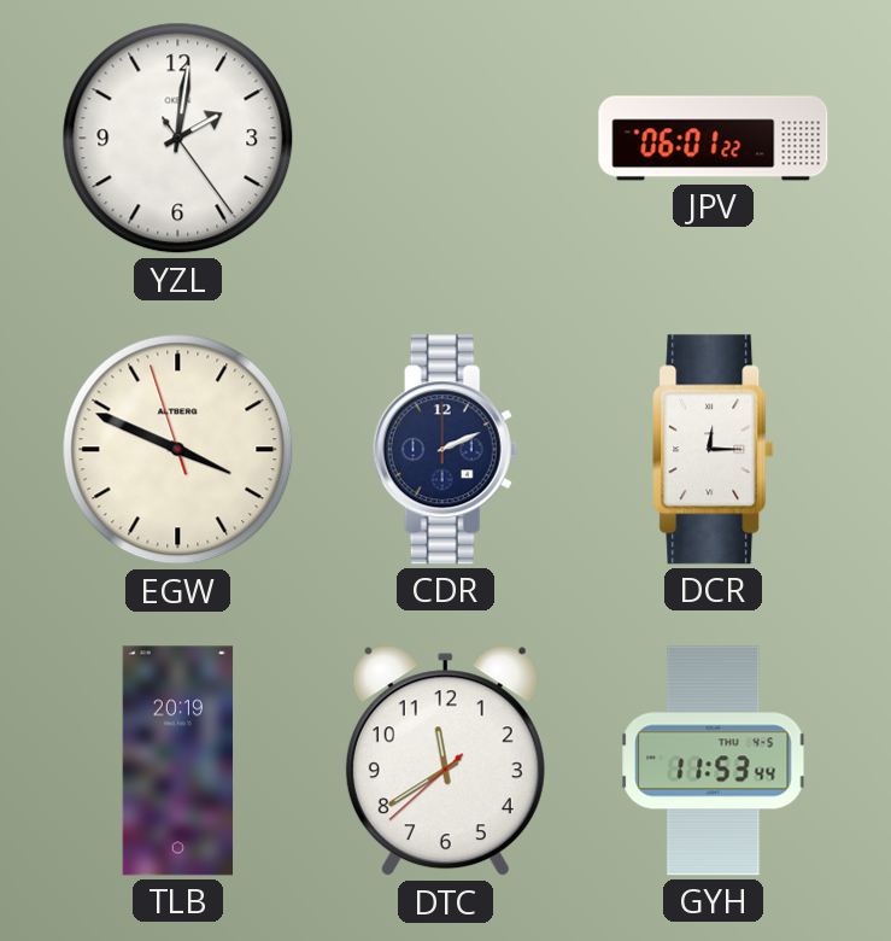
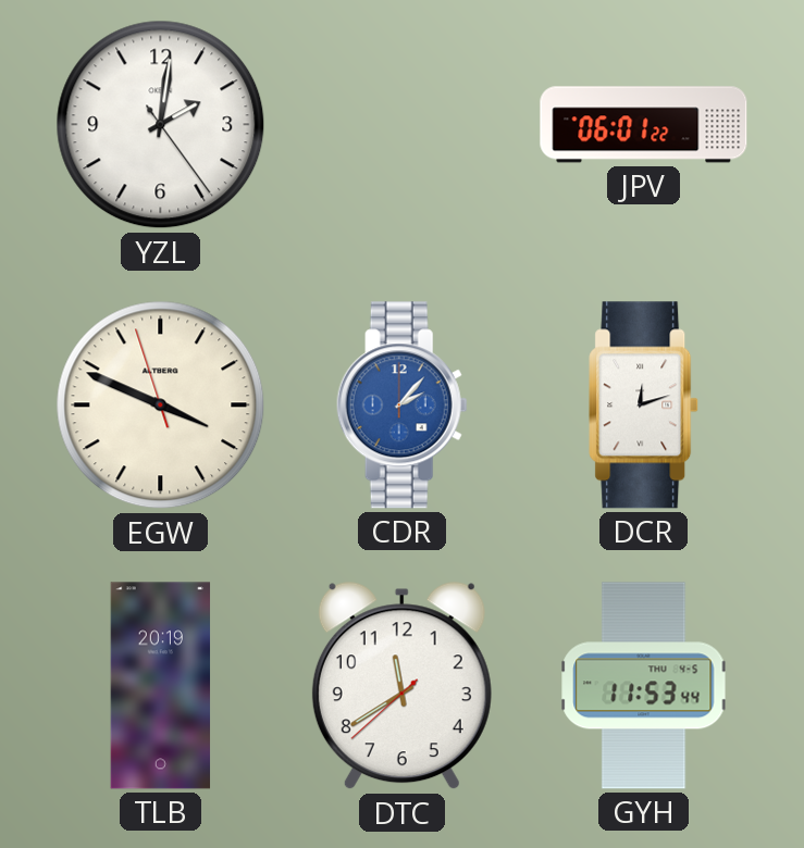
CDR: 2:11 -> 2:07
CDR dial: navy -> blue
DCR: 12:15 -> 12:12
